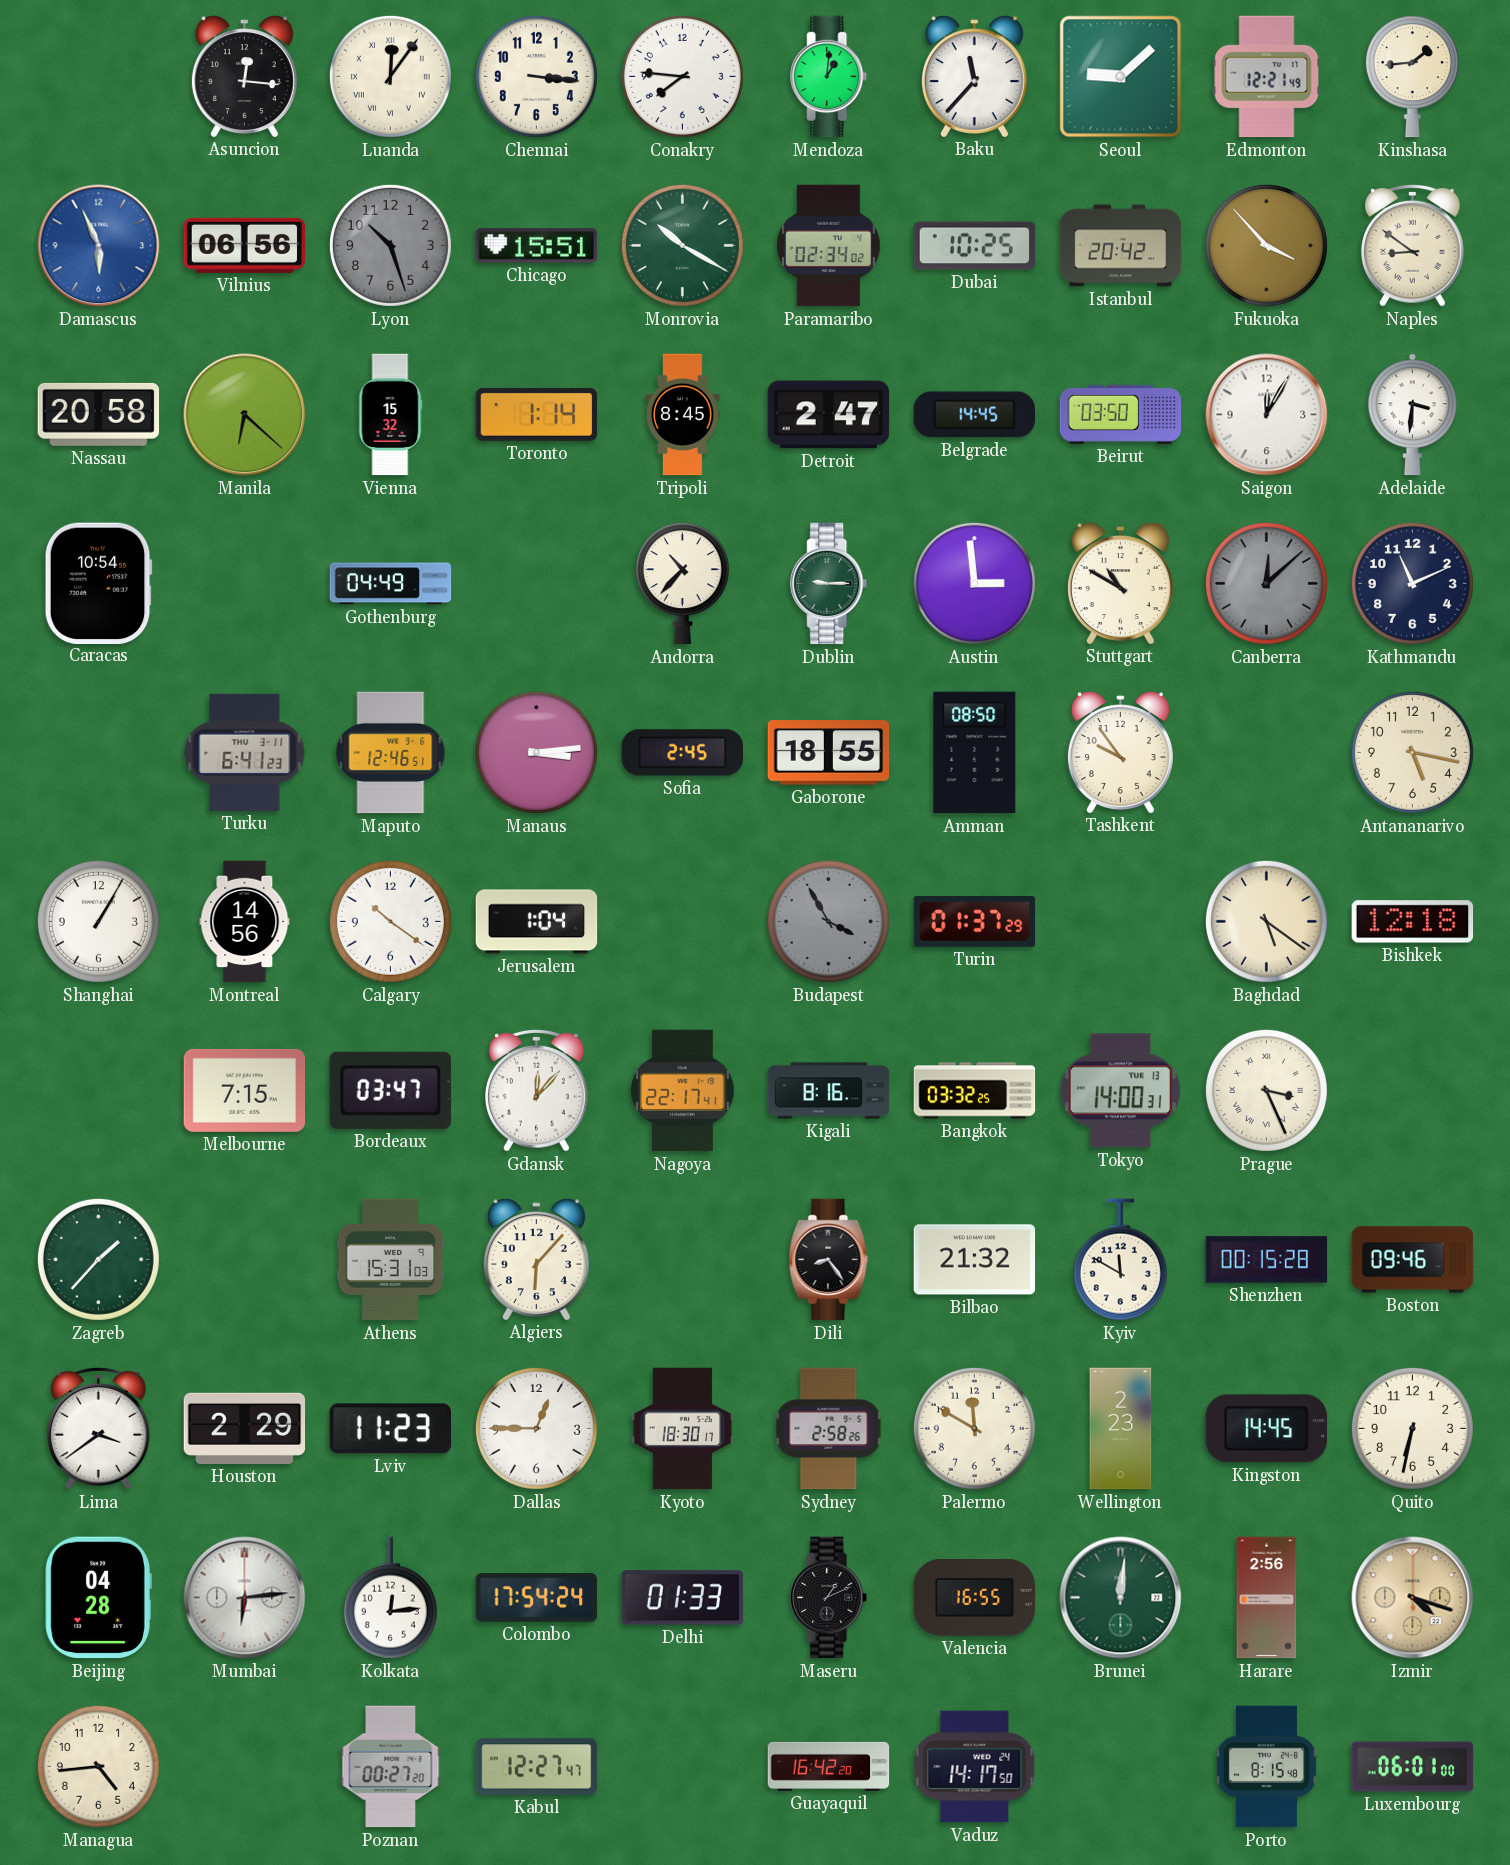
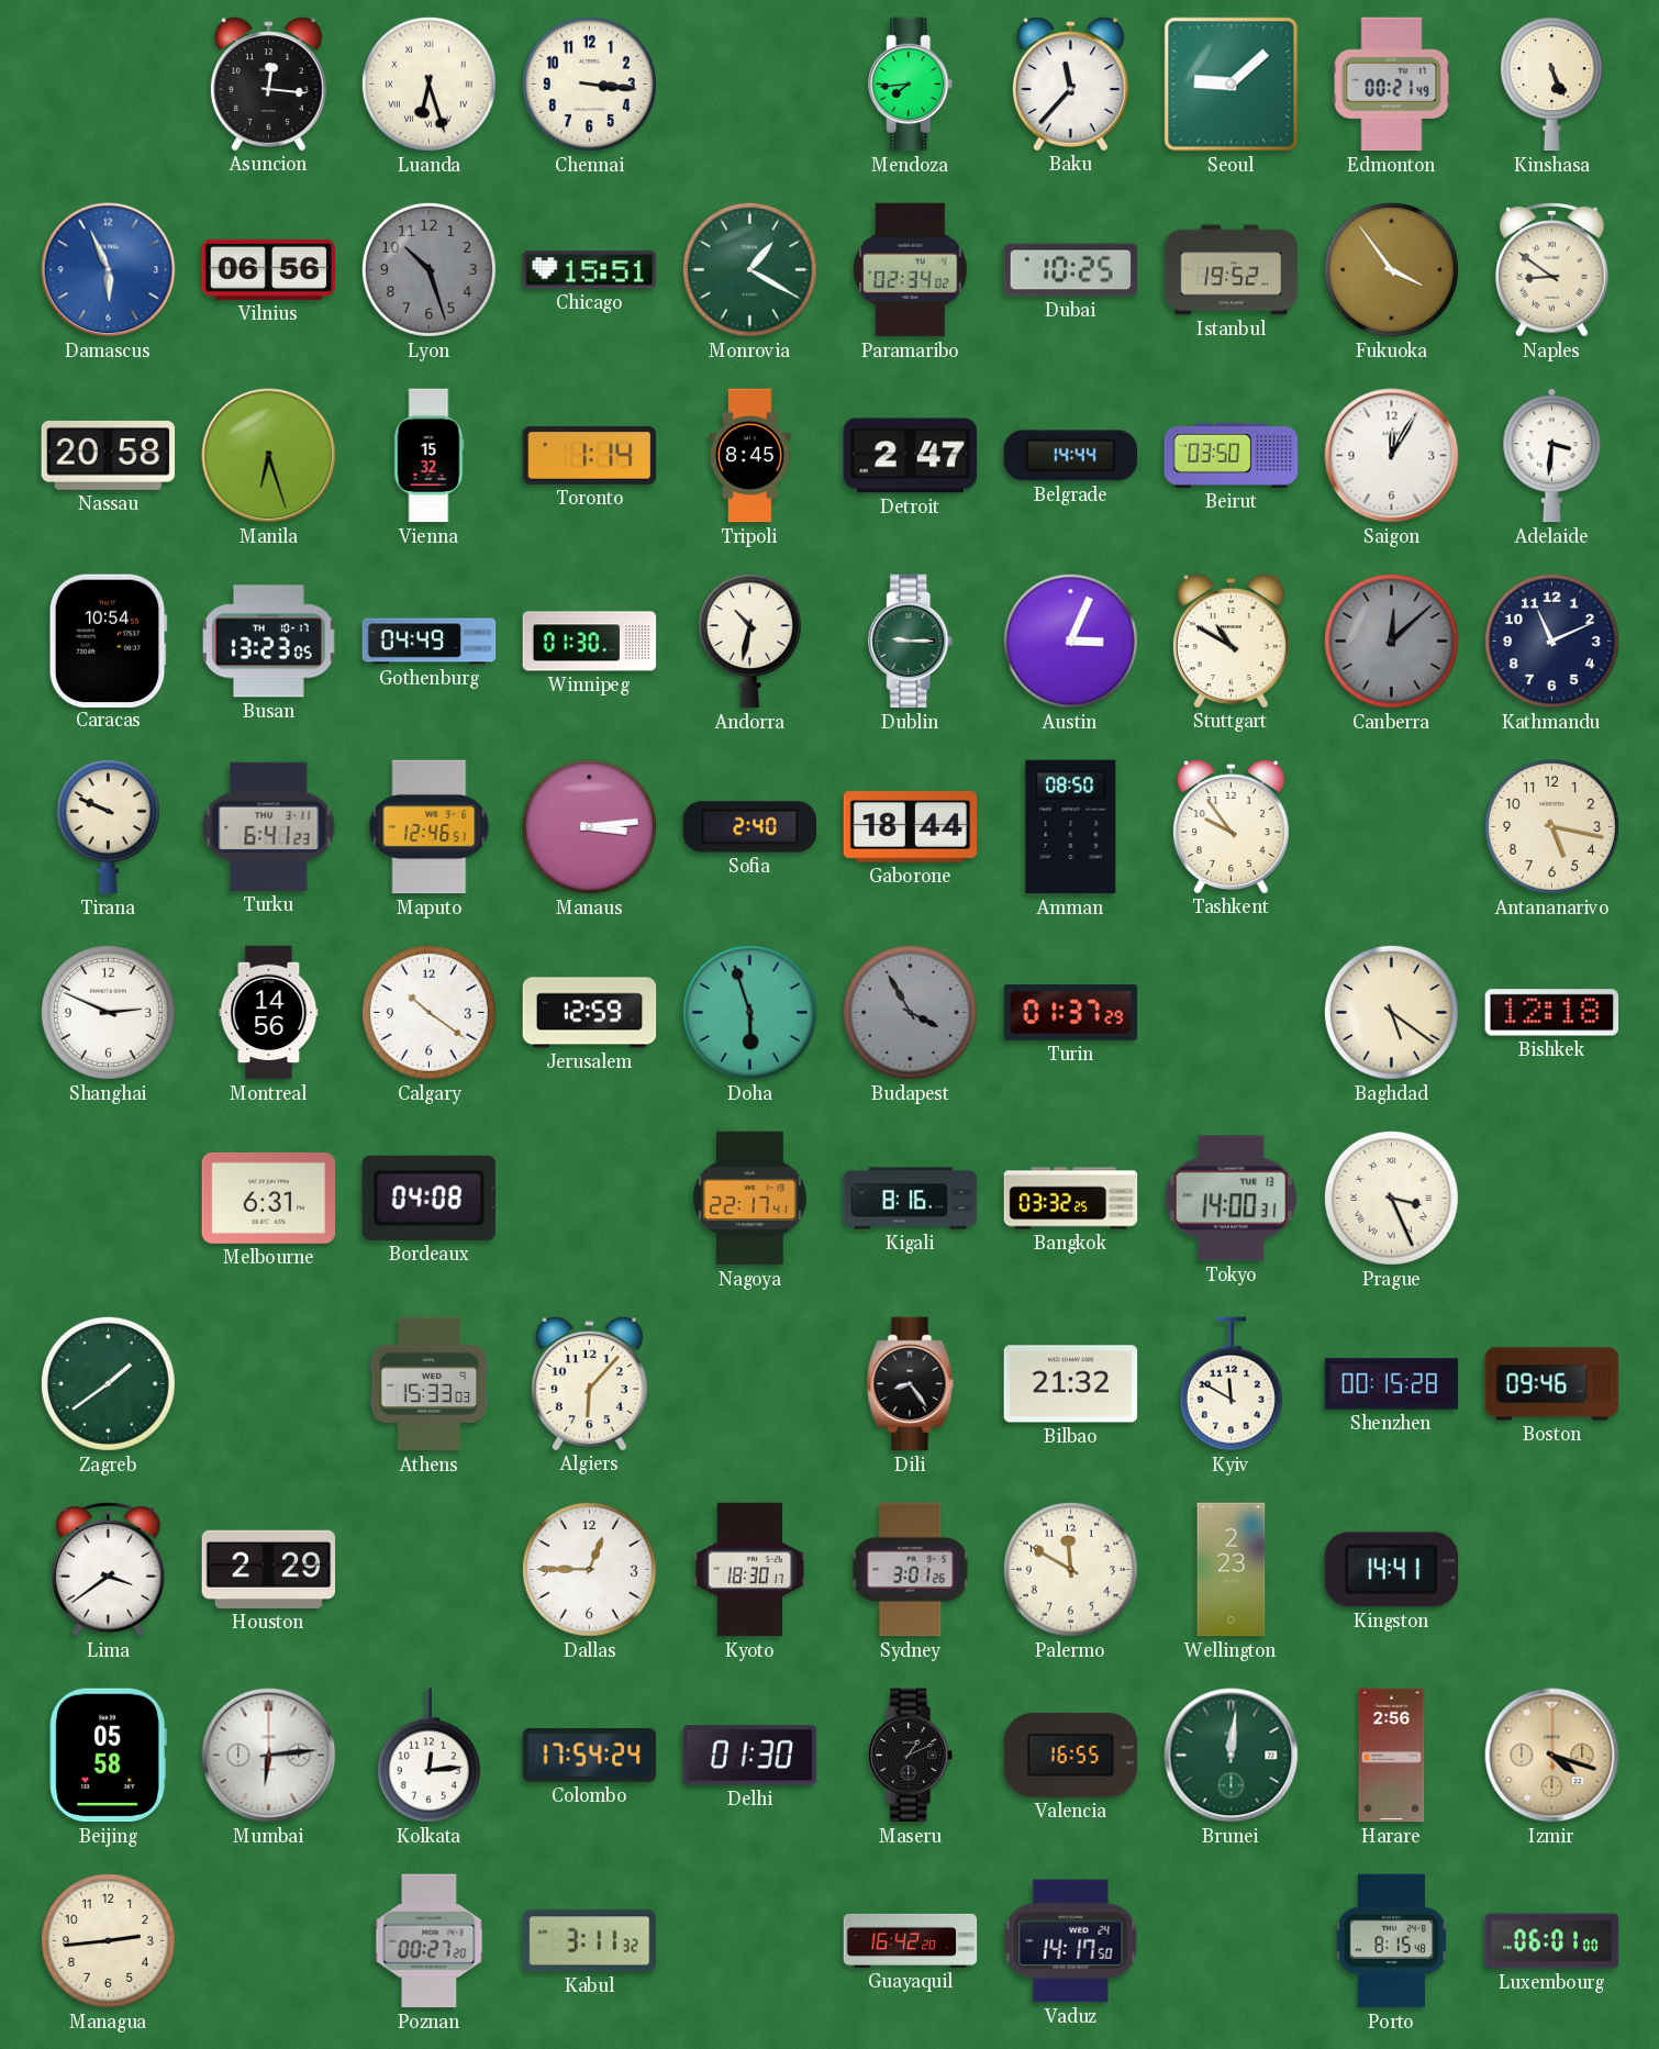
Luanda: 12:06 -> 6:27
Conakry: 7:46 -> none
Mendoza: 1:01 -> 7:44
Edmonton: 12:21 -> 00:21
Kinshasa: 1:44 -> 5:26
Monrovia: 10:20 -> 1:20
Istanbul: 20:42 -> 19:52
Fukuoka: 3:53 -> 3:54
Manila: 6:22 -> 6:27
Belgrade: 14:45 -> 14:44
Busan: none -> 13:23
Winnipeg: none -> 01:30
Andorra: 10:37 -> 10:32
Austin: 2:59 -> 3:04
Tirana: none -> 9:49
Sofia: 2:45 -> 2:40
Gaborone: 18:55 -> 18:44
Shanghai: 1:05 -> 2:49
Jerusalem: 1:04 -> 12:59
Doha: none -> 5:57
Melbourne: 7:15 -> 6:31
Bordeaux: 03:47 -> 04:08
Gdansk: 12:07 -> none
Zagreb: 1:37 -> 1:39
Athens: 15:31 -> 15:33
Lviv: 11:23 -> none
Sydney: 2:58 -> 3:01
Kingston: 14:45 -> 14:41
Quito: 6:32 -> none
Beijing: 04:28 -> 05:58
Delhi: 01:33 -> 01:30
Managua: 4:44 -> 2:44
Kabul: 12:27 -> 3:11
